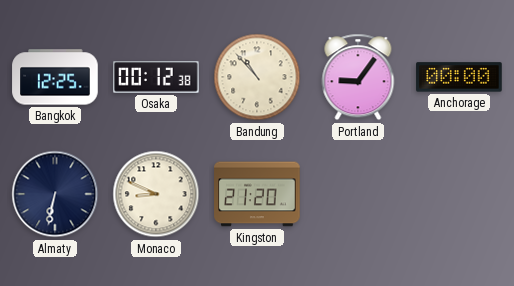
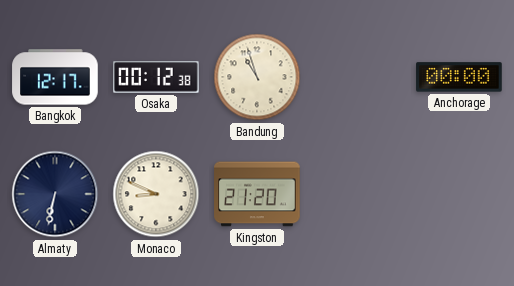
Bangkok: 12:25 -> 12:17
Bandung: 10:53 -> 10:57
Portland: 9:06 -> none
